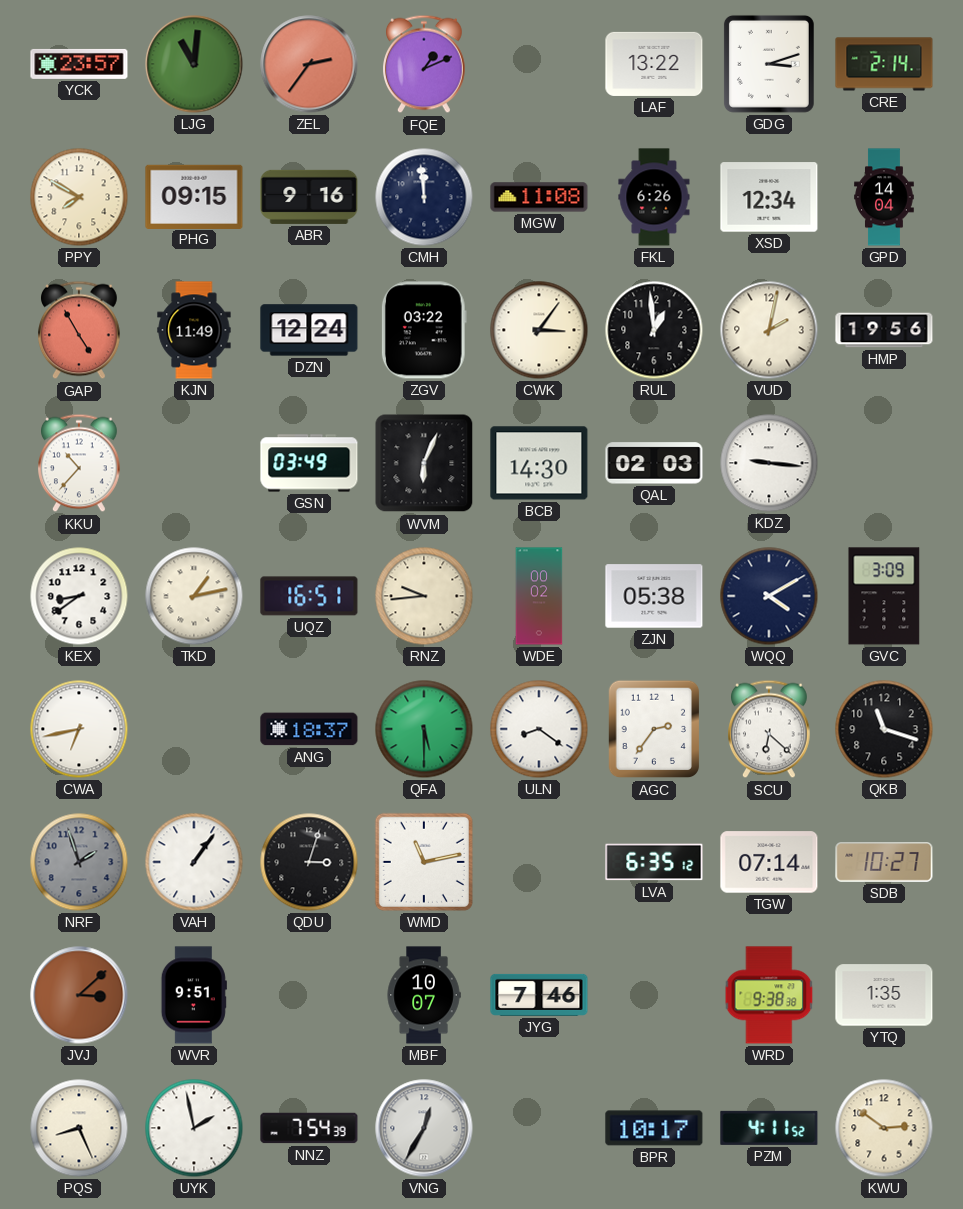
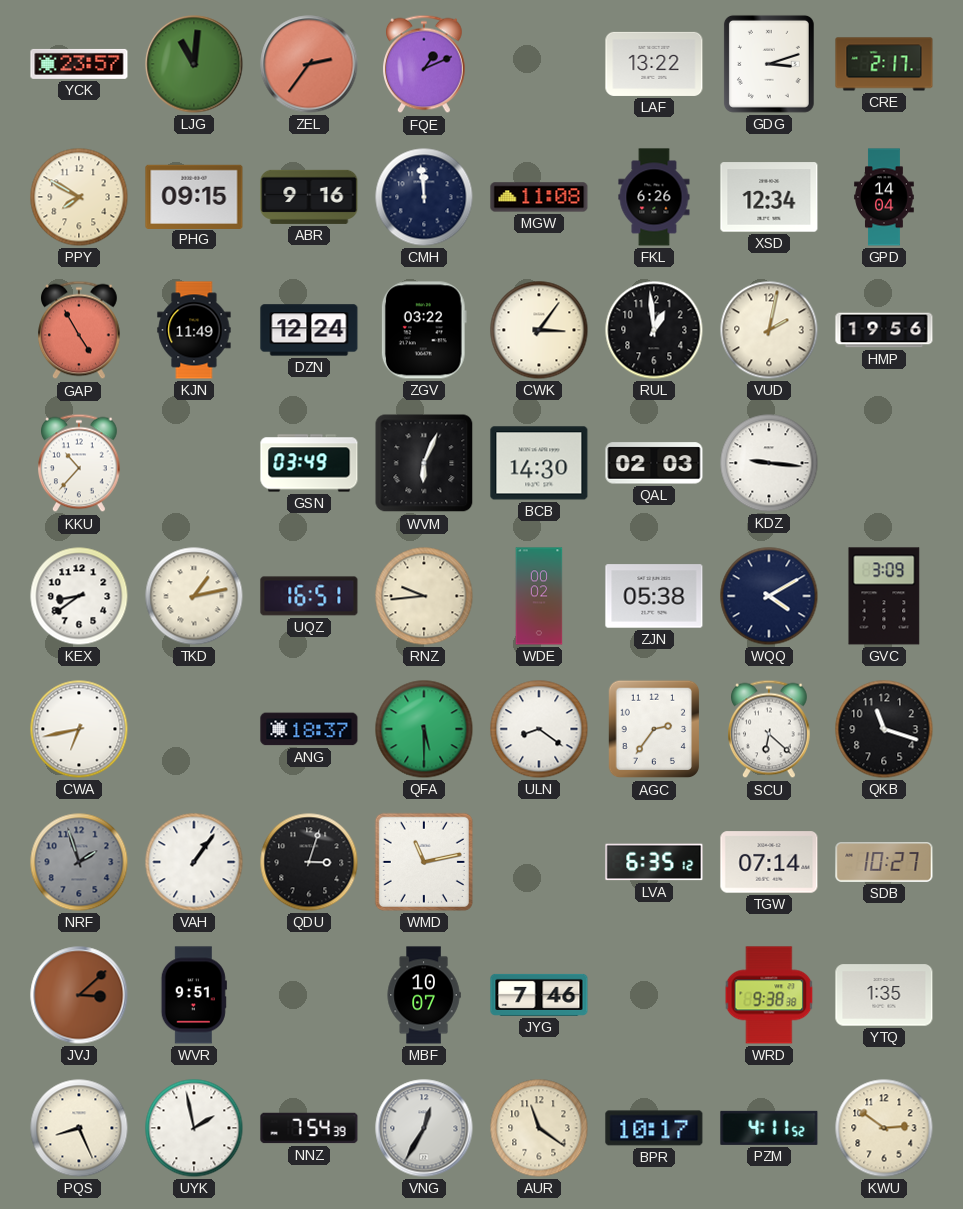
CRE: 2:14 -> 2:17
AUR: none -> 11:21
